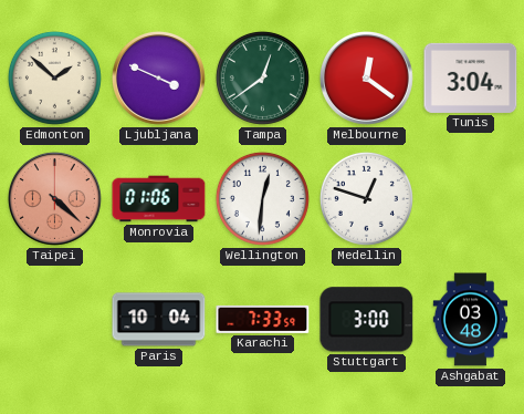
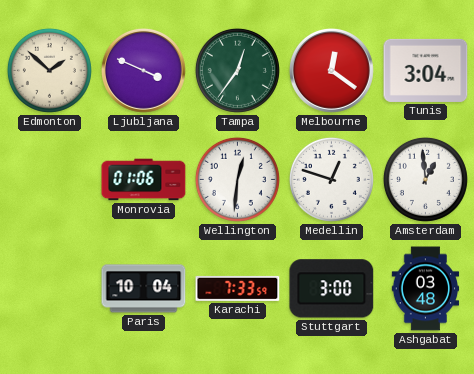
Tampa: 12:39 -> 12:36
Taipei: 4:22 -> none
Amsterdam: none -> 12:59
